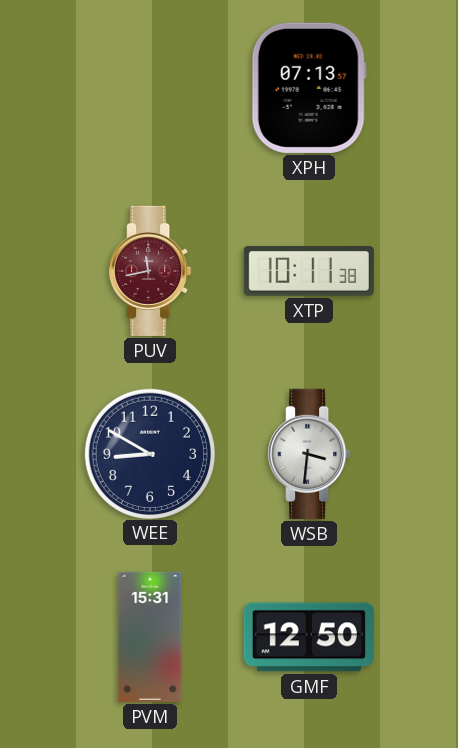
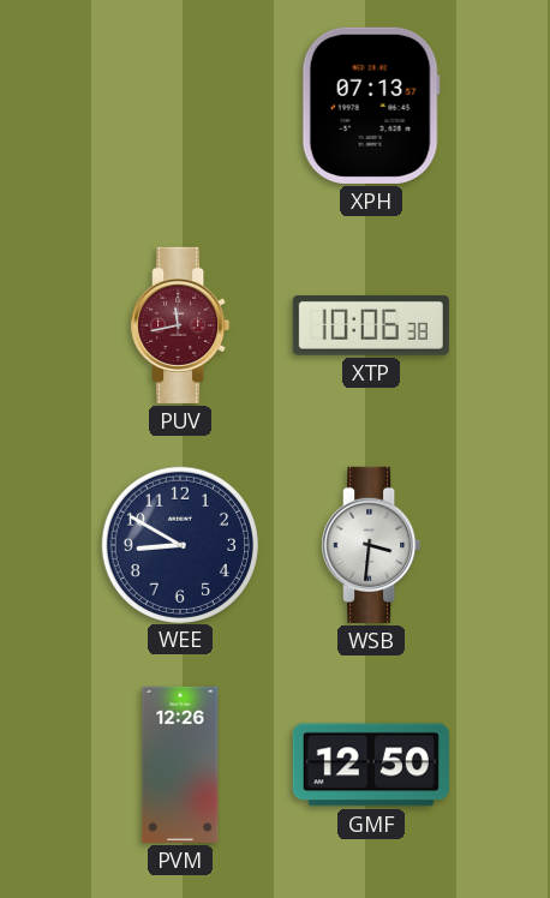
XTP: 10:11 -> 10:06
PVM: 15:31 -> 12:26
